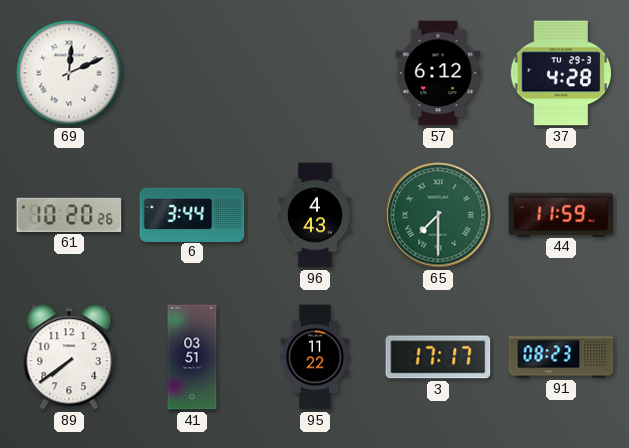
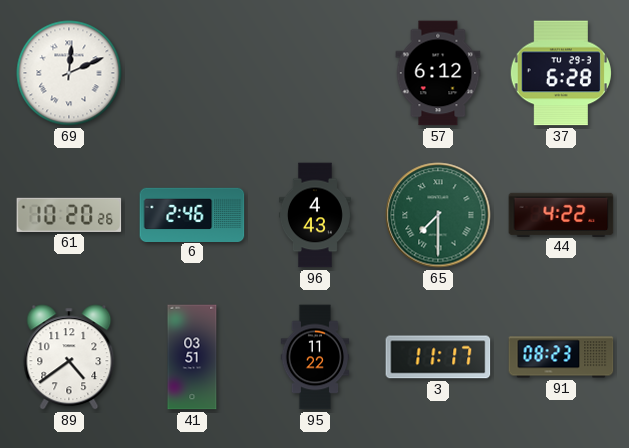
37: 4:28 -> 6:28
6: 3:44 -> 2:46
44: 11:59 -> 4:22
89: 7:39 -> 4:39
3: 17:17 -> 11:17
